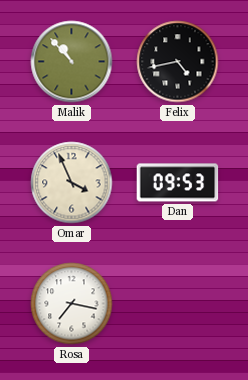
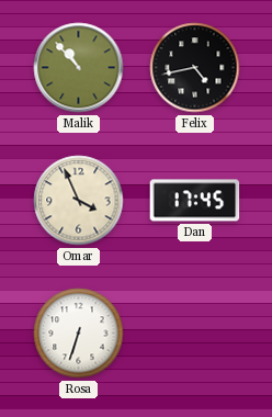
Dan: 09:53 -> 17:45
Rosa: 7:17 -> 6:33
